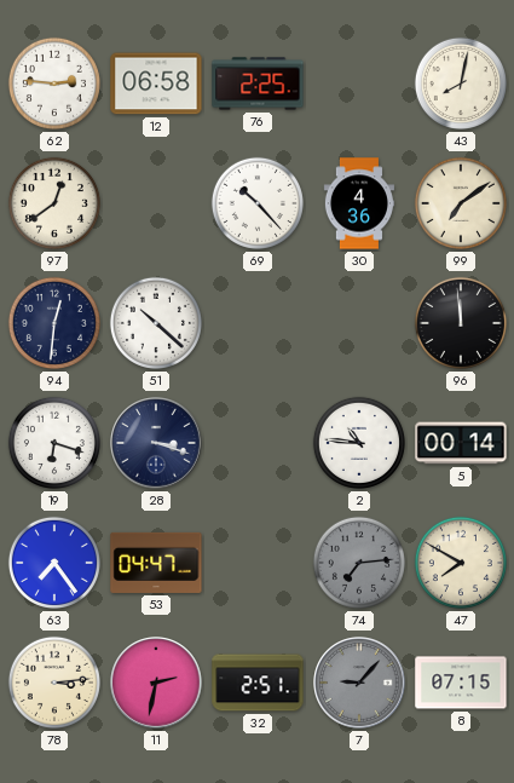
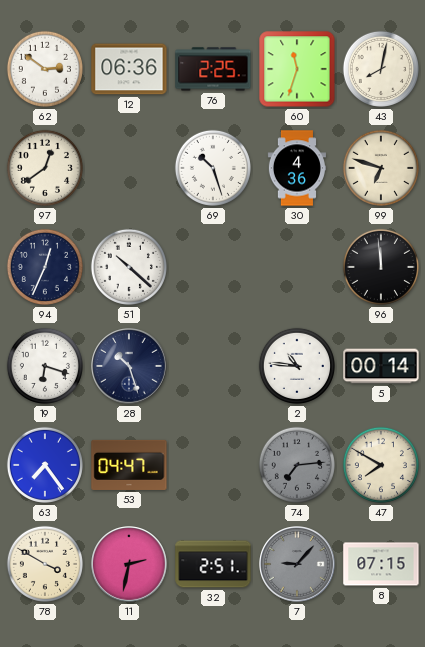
62: 2:46 -> 2:51
12: 06:58 -> 06:36
60: none -> 11:33
69: 10:23 -> 10:27
99: 7:09 -> 6:48
94: 12:31 -> 12:34
28: 3:18 -> 10:27
78: 3:14 -> 3:50
